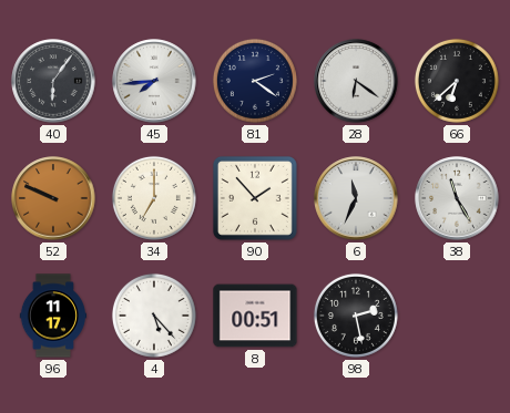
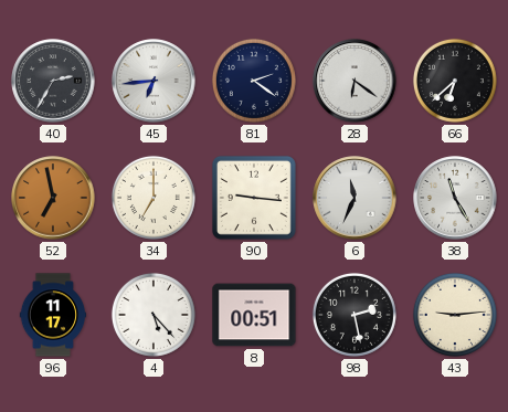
40: 6:06 -> 2:35
45: 7:44 -> 6:44
52: 9:49 -> 6:58
90: 1:53 -> 9:16
43: none -> 9:14
